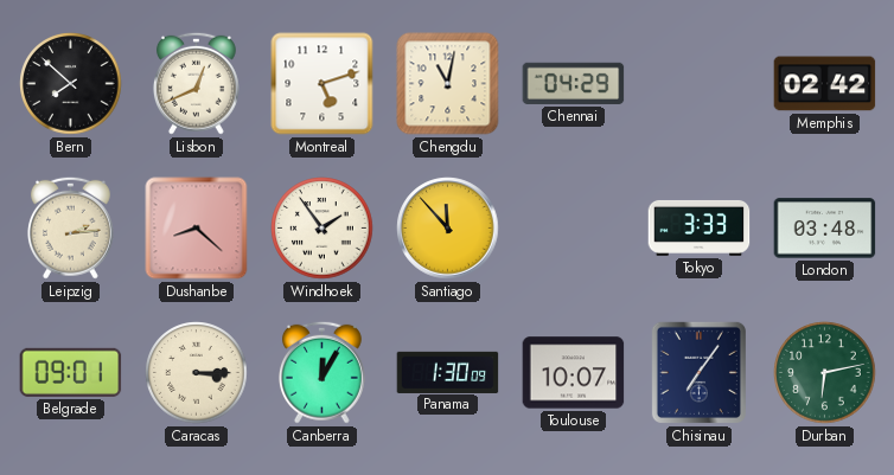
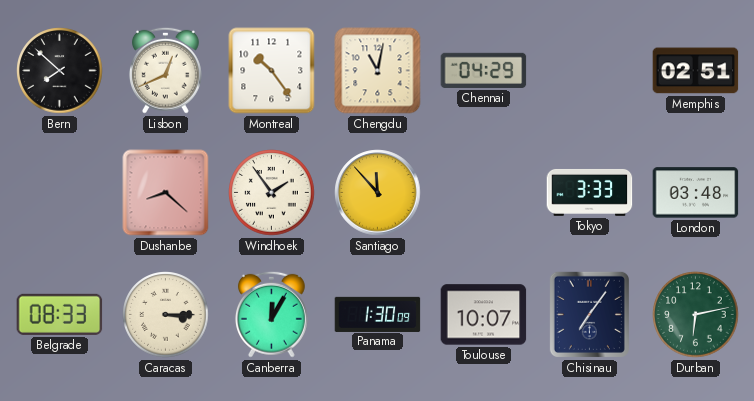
Montreal: 5:12 -> 10:24
Memphis: 02:42 -> 02:51
Leipzig: 2:14 -> none
Belgrade: 09:01 -> 08:33
